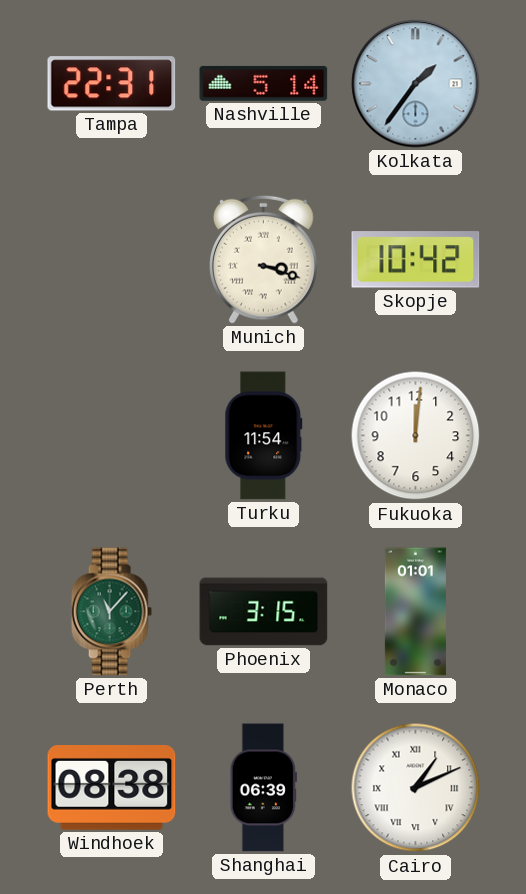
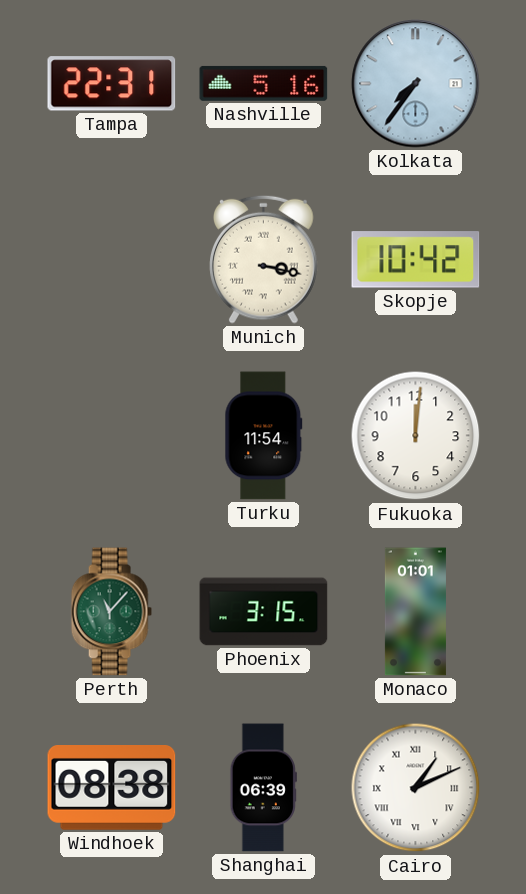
Nashville: 5:14 -> 5:16
Kolkata: 1:36 -> 7:36
Munich: 3:18 -> 3:17
